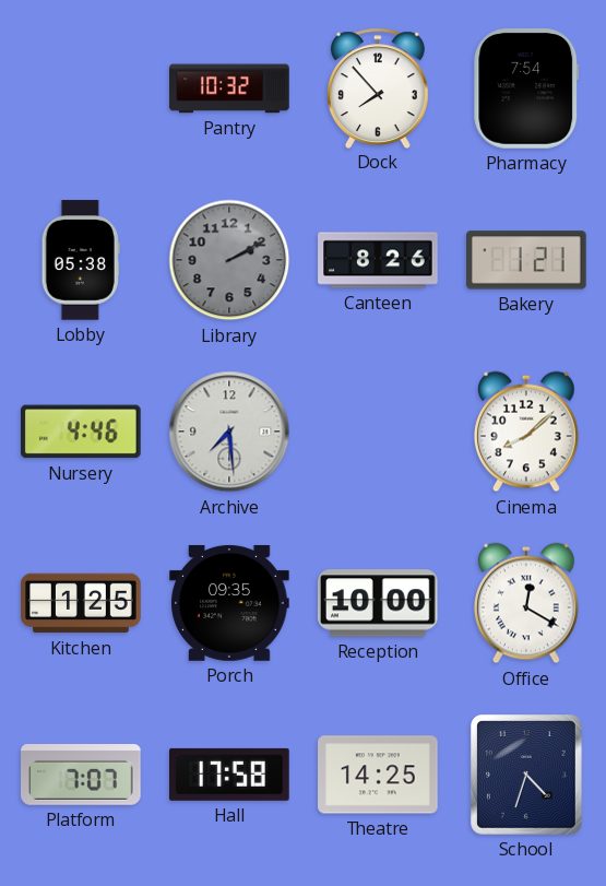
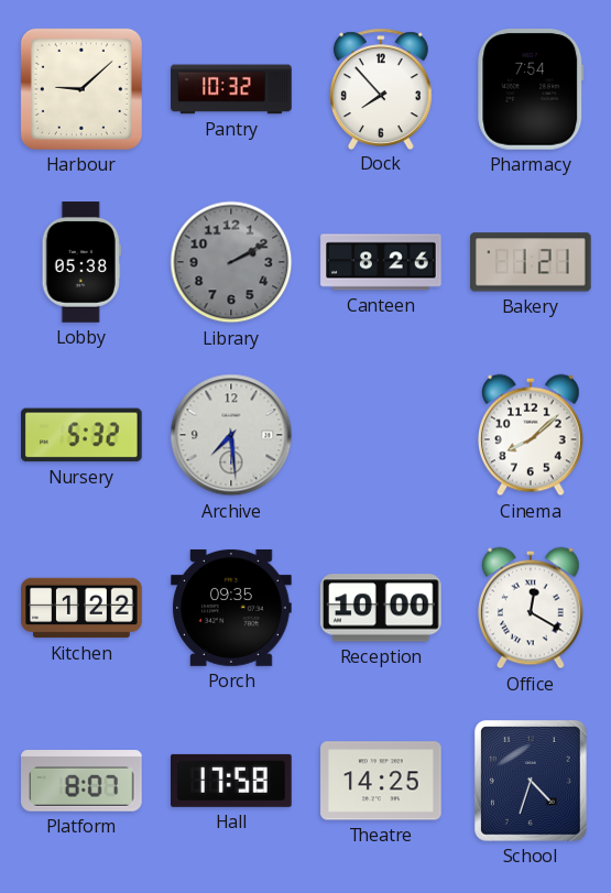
Harbour: none -> 9:08
Nursery: 4:46 -> 5:32
Kitchen: 1:25 -> 1:22
Platform: 7:07 -> 8:07
